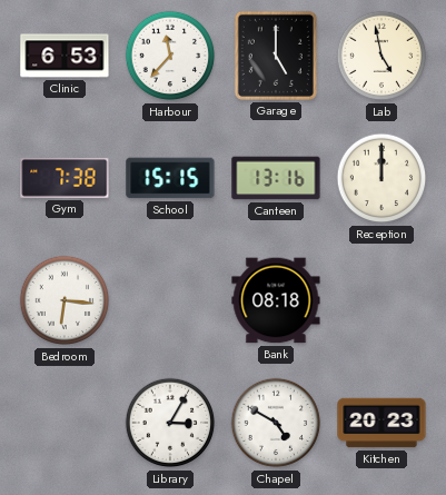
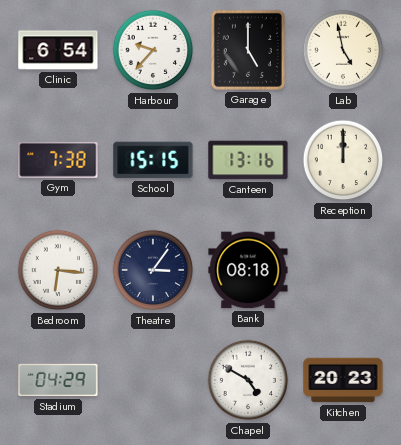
Clinic: 6:53 -> 6:54
Harbour: 11:37 -> 9:37
Theatre: none -> 3:06
Stadium: none -> 04:29
Library: 3:05 -> none
